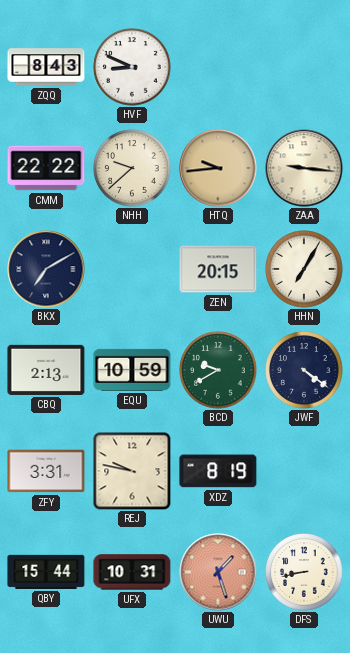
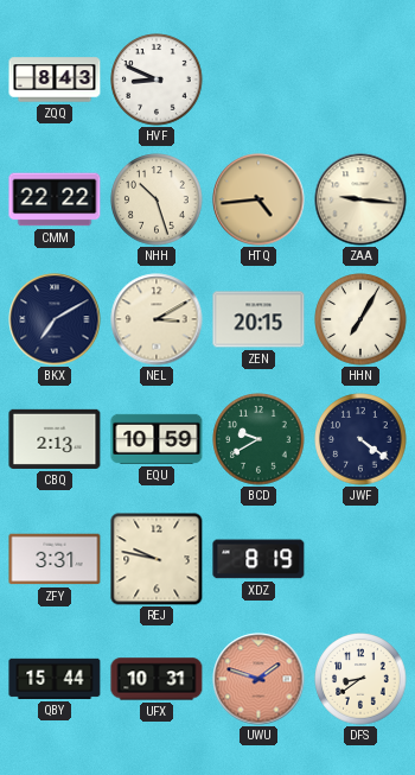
NHH: 9:38 -> 10:27
HTQ: 9:44 -> 4:44
NEL: none -> 3:10
UWU: 1:27 -> 1:48
DFS: 8:43 -> 8:39
